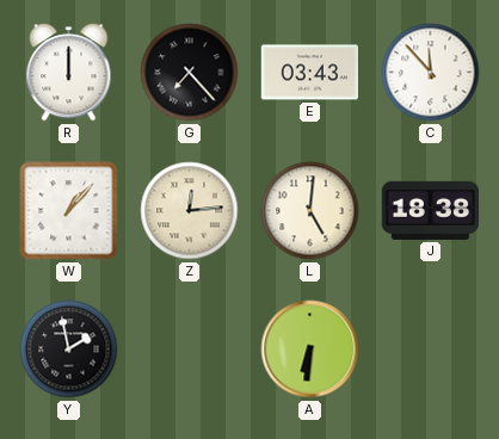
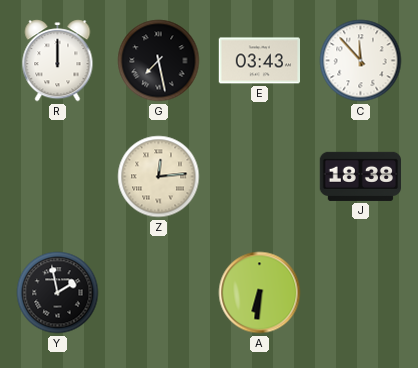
G: 7:23 -> 7:28
W: 1:07 -> none
L: 5:01 -> none
